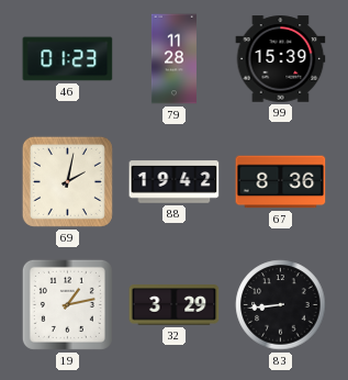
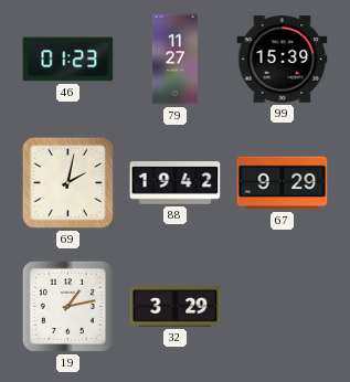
79: 11:28 -> 11:27
67: 8:36 -> 9:29
83: 8:44 -> none
